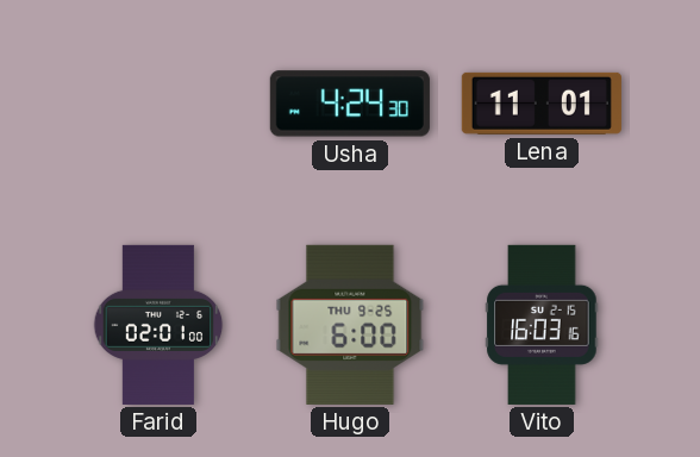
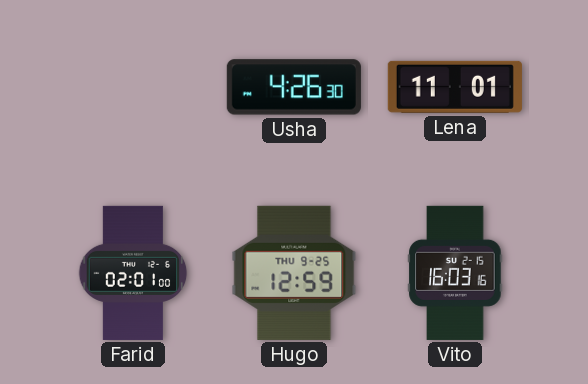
Usha: 4:24 -> 4:26
Hugo: 6:00 -> 12:59
